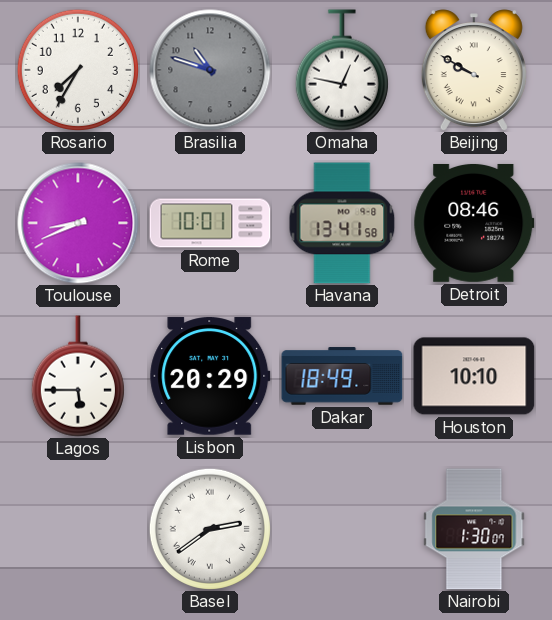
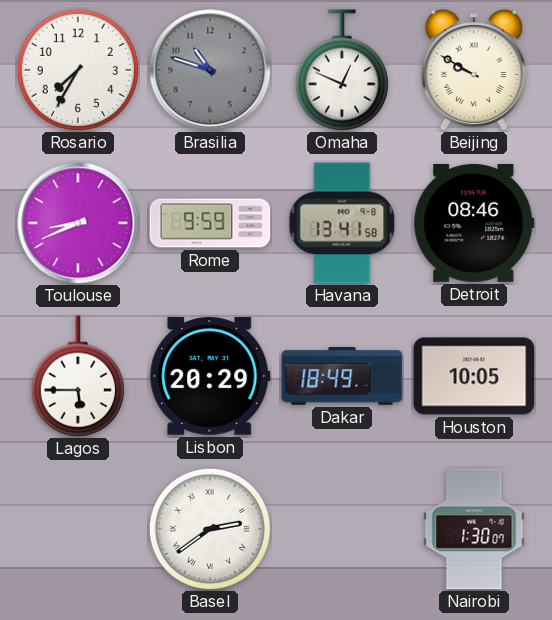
Omaha: 12:47 -> 12:49
Rome: 10:01 -> 9:59
Houston: 10:10 -> 10:05
